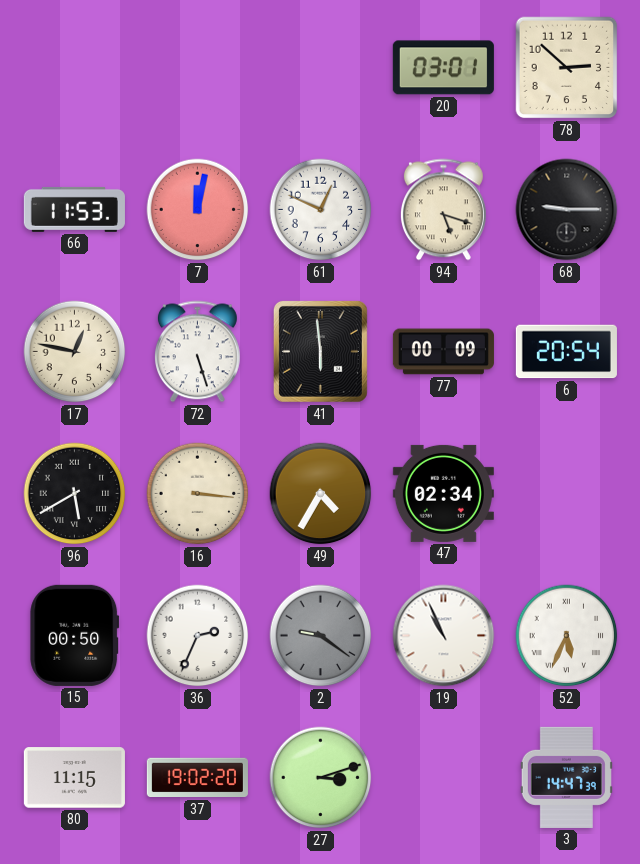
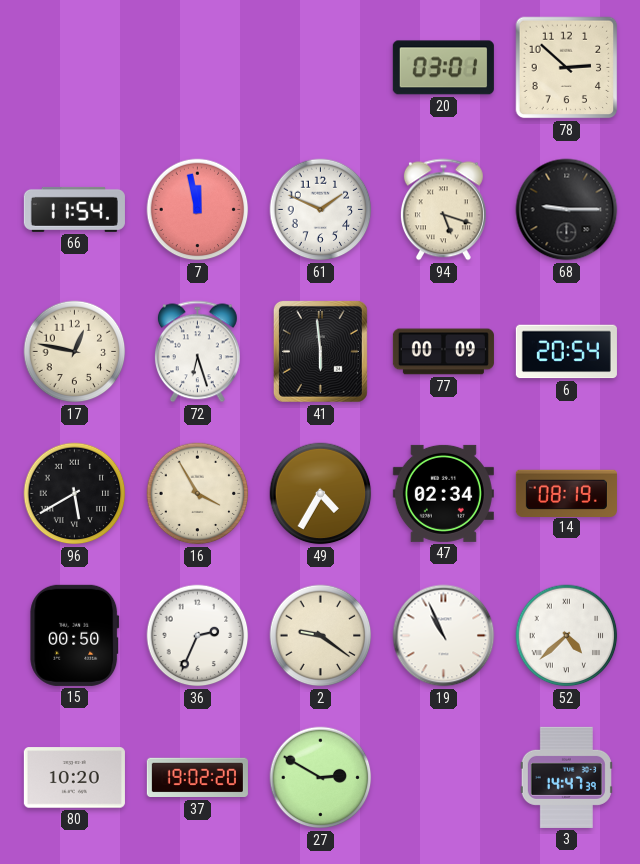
66: 11:53 -> 11:54
7: 12:02 -> 11:58
61: 12:49 -> 1:49
72: 5:27 -> 6:27
16: 3:16 -> 3:55
14: none -> 08:19
2 dial: grey -> cream
52: 5:34 -> 4:38
80: 11:15 -> 10:20
27: 3:12 -> 2:50
